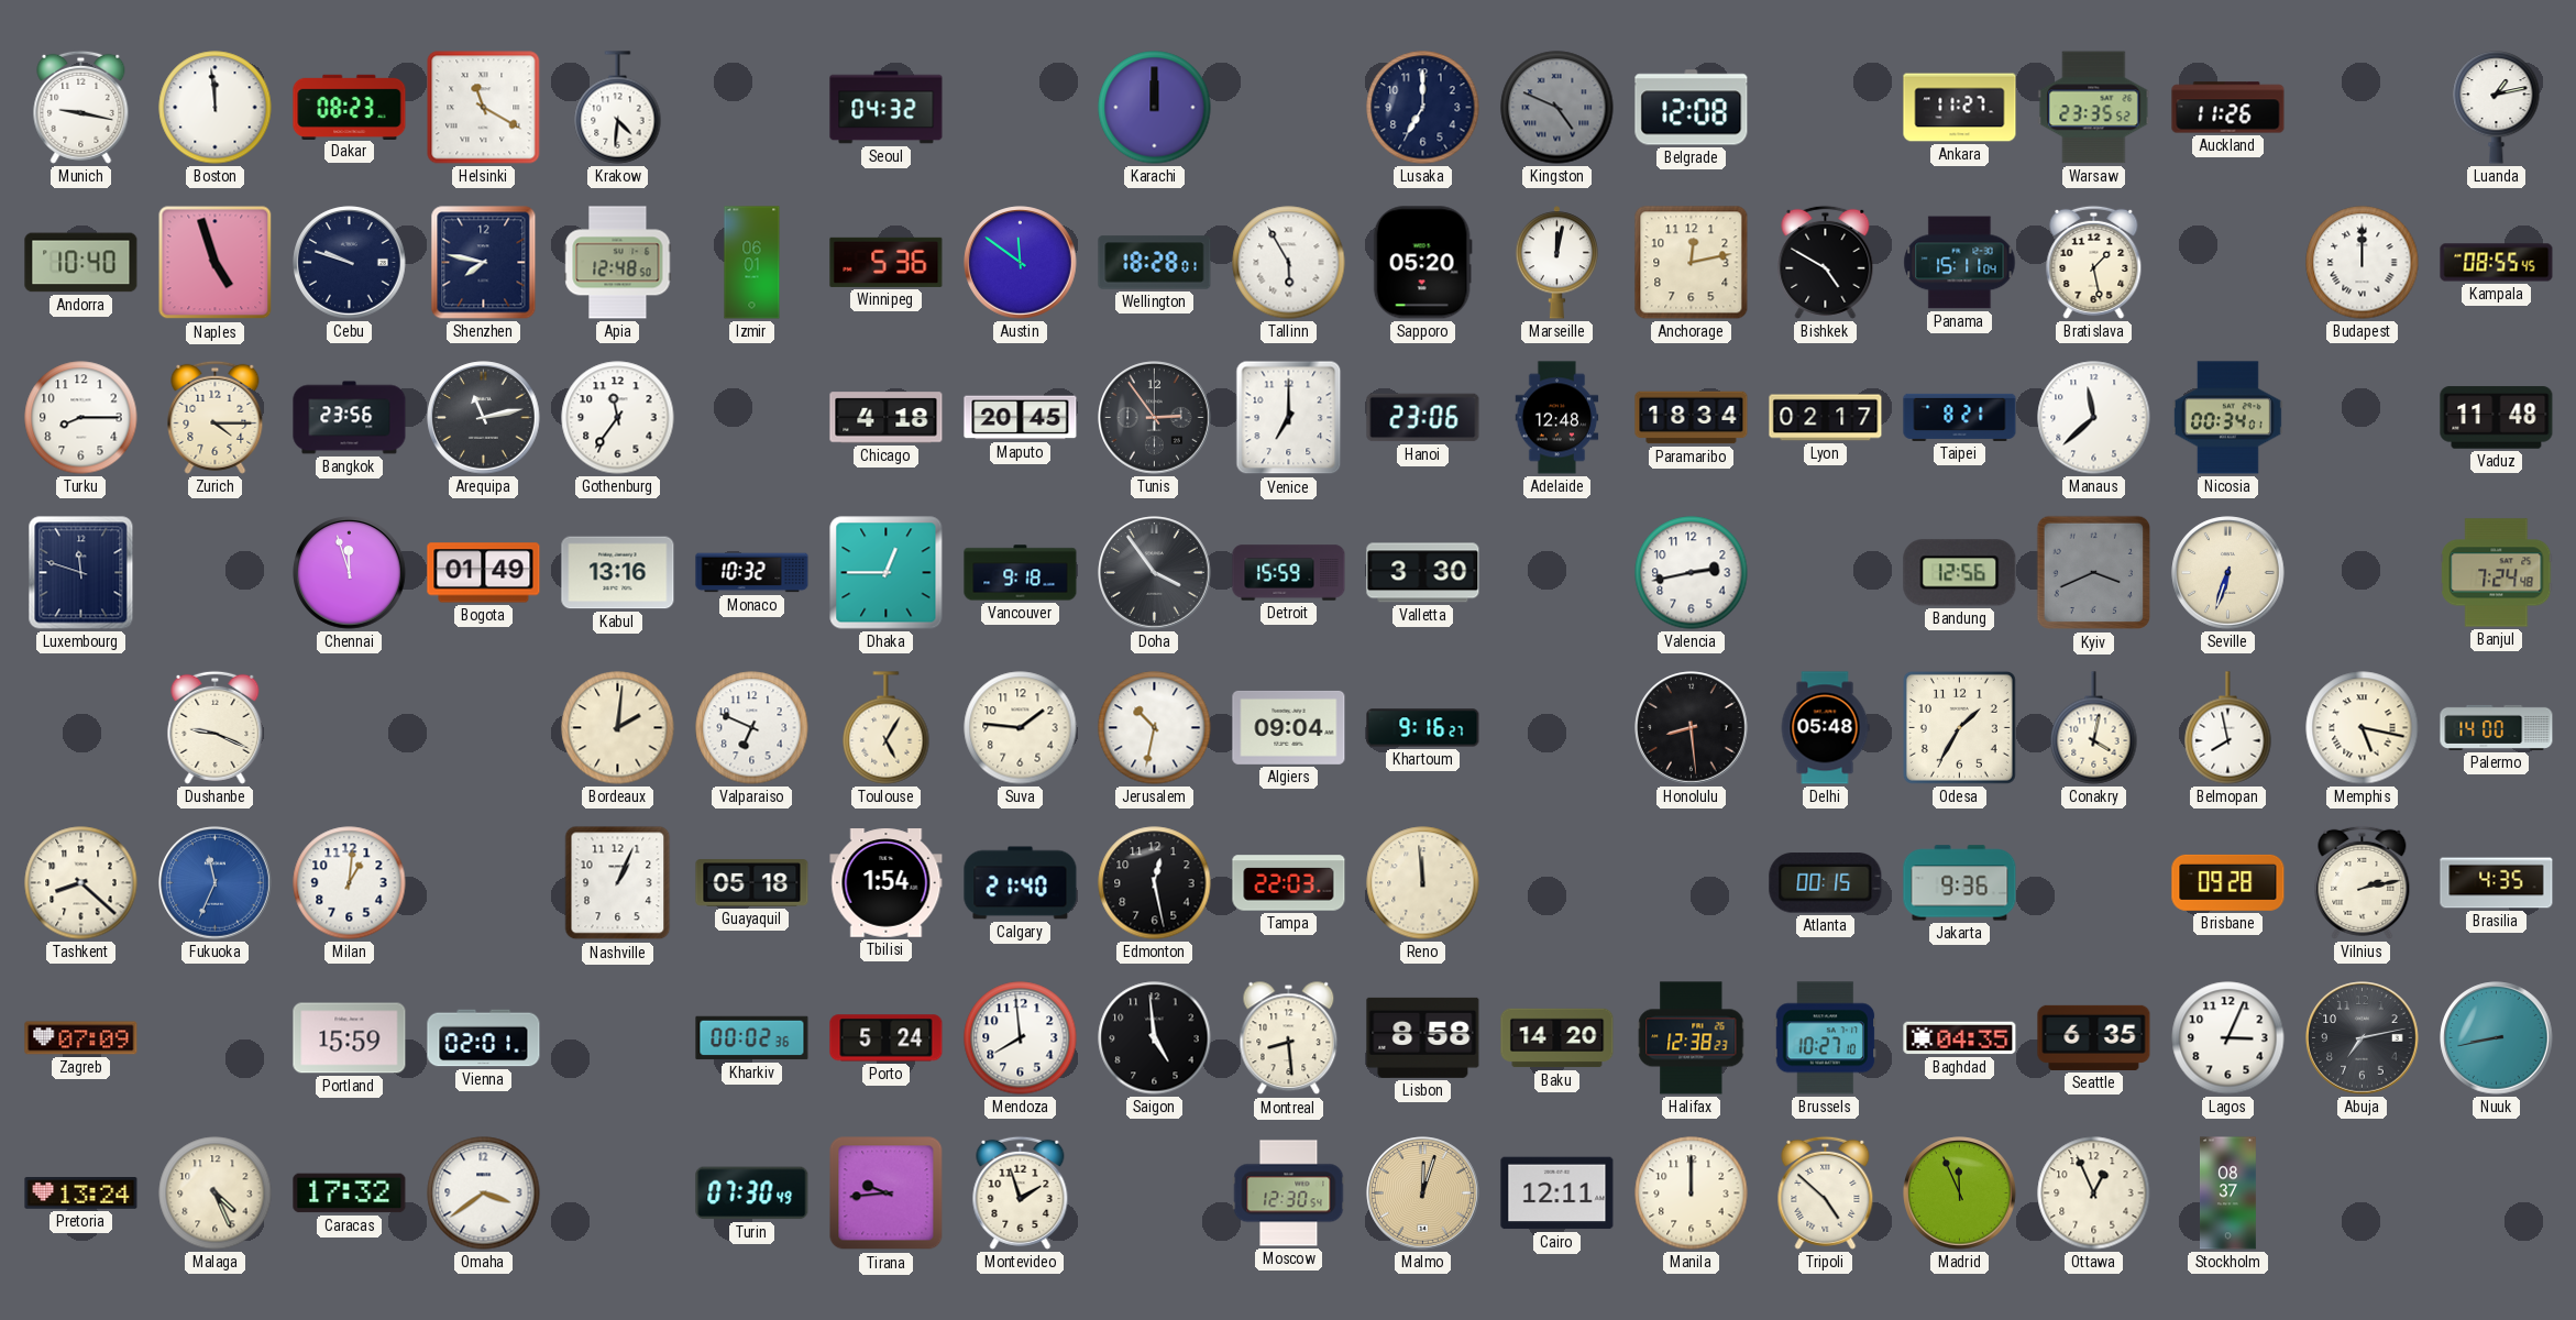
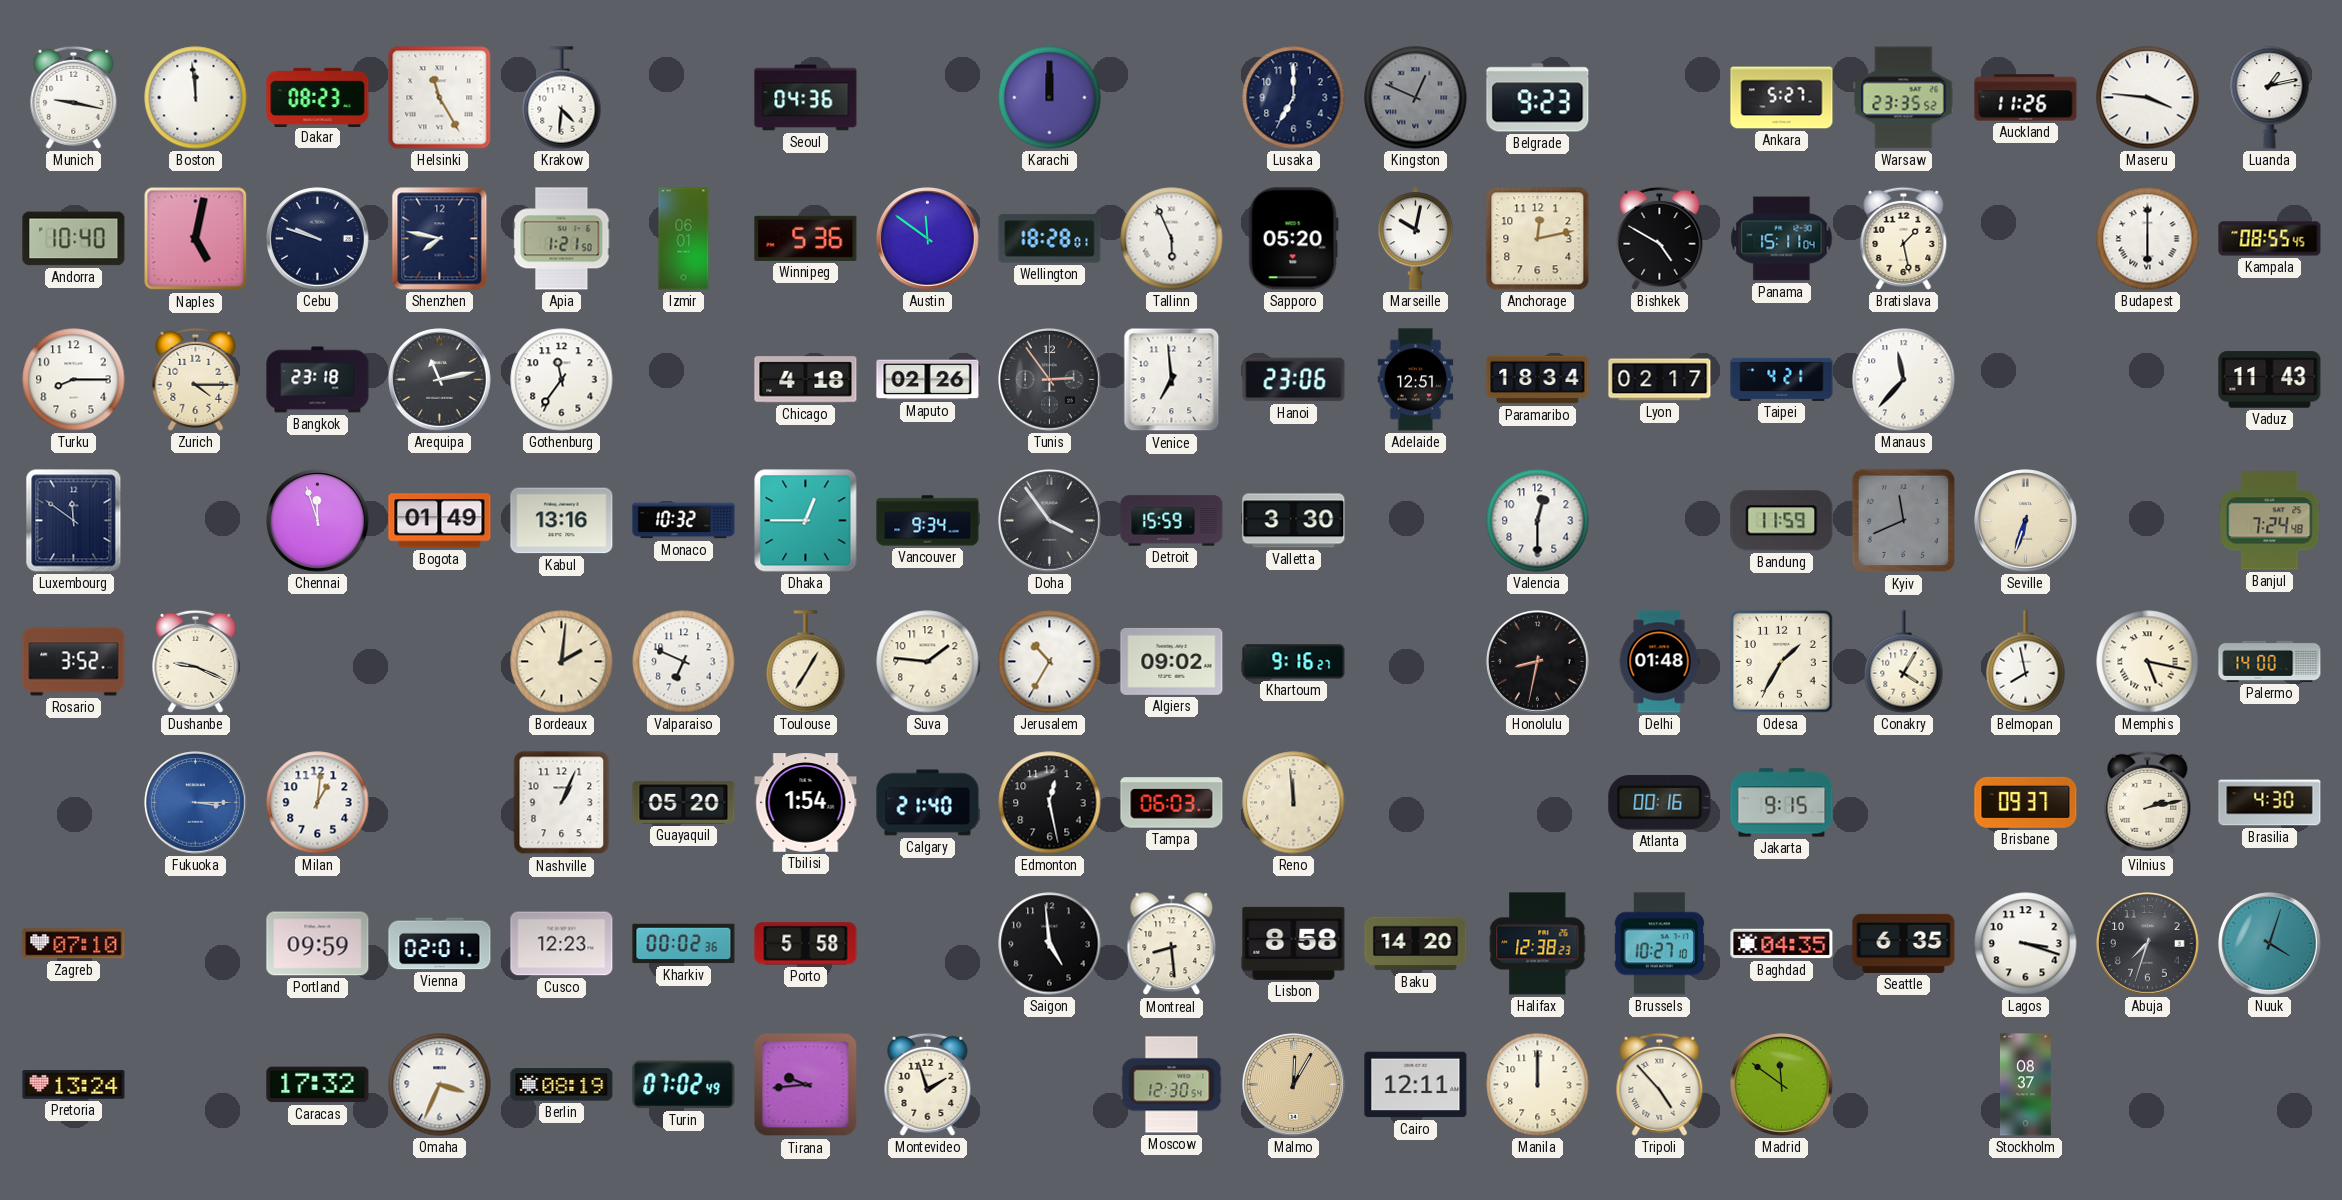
Helsinki: 11:20 -> 11:25
Seoul: 04:32 -> 04:36
Kingston: 4:49 -> 12:49
Belgrade: 12:08 -> 9:23
Ankara: 11:27 -> 5:27
Maseru: none -> 3:46
Naples: 4:57 -> 5:02
Apia: 12:48 -> 1:21
Tallinn: 5:55 -> 5:56
Marseille: 12:02 -> 10:02
Budapest: 12:00 -> 6:00
Bangkok: 23:56 -> 23:18
Maputo: 20:45 -> 02:26
Venice: 7:00 -> 6:59
Adelaide: 12:48 -> 12:51
Taipei: 8:21 -> 4:21
Manaus: 11:38 -> 11:37
Nicosia: 00:34 -> none
Vaduz: 11:48 -> 11:43
Luxembourg: 11:48 -> 11:51
Vancouver: 9:18 -> 9:34
Valencia: 2:43 -> 12:30
Bandung: 12:56 -> 11:59
Kyiv: 3:41 -> 11:41
Rosario: none -> 3:52
Toulouse: 5:05 -> 7:05
Jerusalem: 10:32 -> 10:35
Algiers: 09:04 -> 09:02
Honolulu: 8:29 -> 8:32
Delhi: 05:48 -> 01:48
Conakry: 4:02 -> 4:05
Tashkent: 8:22 -> none
Fukuoka: 11:34 -> 3:15
Guayaquil: 05:18 -> 05:20
Tampa: 22:03 -> 06:03
Atlanta: 00:15 -> 00:16
Jakarta: 9:36 -> 9:15
Brisbane: 09:28 -> 09:37
Brasilia: 4:35 -> 4:30
Zagreb: 07:09 -> 07:10
Portland: 15:59 -> 09:59
Cusco: none -> 12:23
Porto: 5:24 -> 5:58
Mendoza: 7:59 -> none
Lagos: 3:04 -> 3:18
Abuja: 7:13 -> 7:33
Nuuk: 8:43 -> 4:03
Malaga: 4:26 -> none
Omaha: 3:39 -> 3:34
Berlin: none -> 08:19
Turin: 07:30 -> 07:02
Malmo: 12:03 -> 12:05
Tripoli: 4:52 -> 4:53
Madrid: 11:56 -> 11:51
Ottawa: 12:56 -> none
